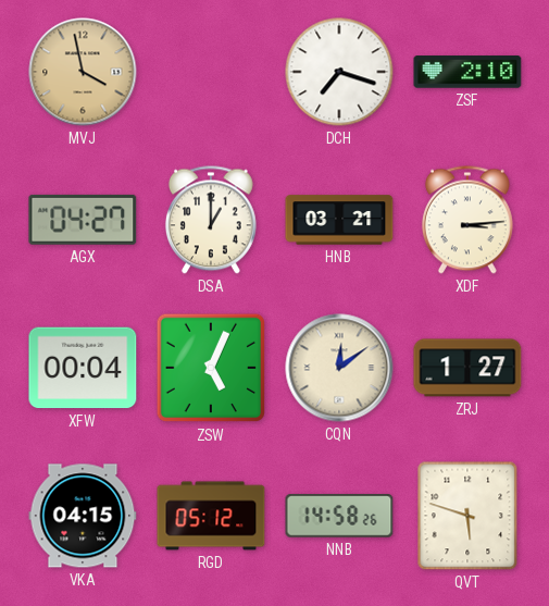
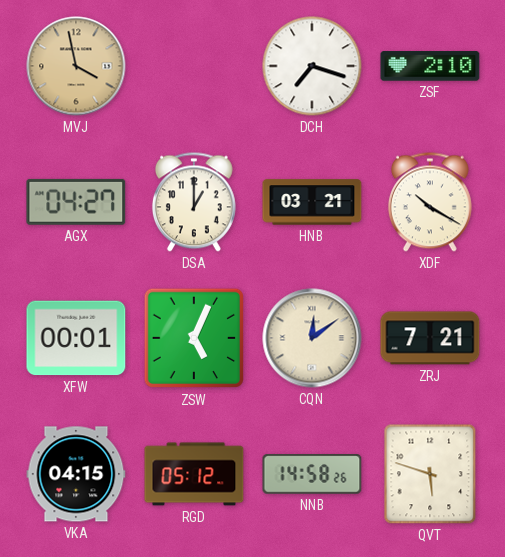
XDF: 3:14 -> 10:20
XFW: 00:04 -> 00:01
ZRJ: 1:27 -> 7:21
